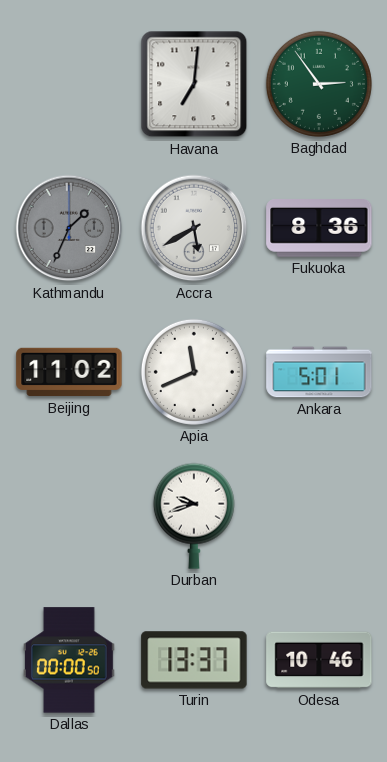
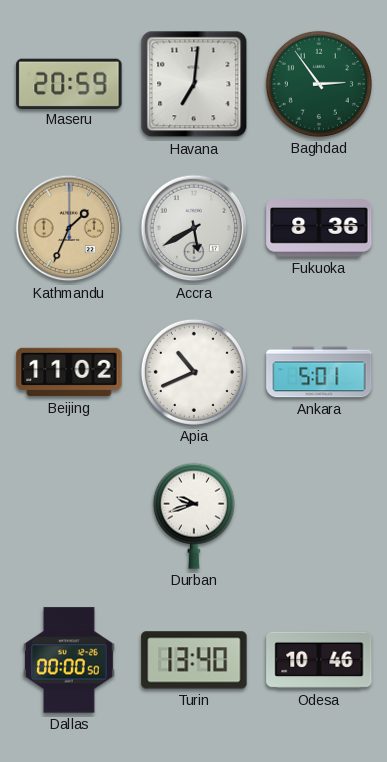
Maseru: none -> 20:59
Kathmandu dial: grey -> champagne
Apia: 11:41 -> 10:41
Turin: 13:37 -> 13:40
